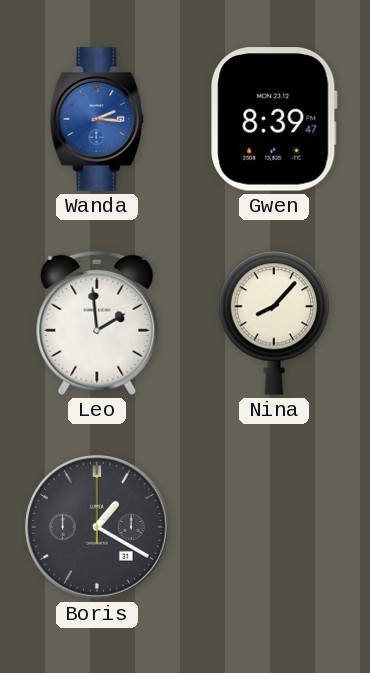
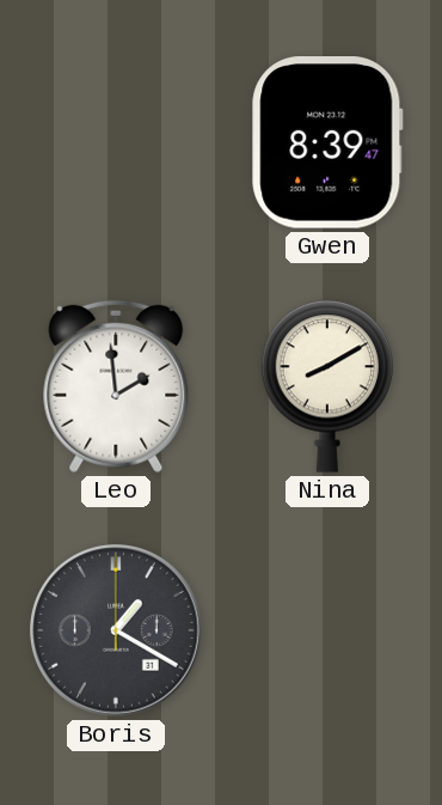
Wanda: 2:16 -> none
Nina: 8:07 -> 8:10
